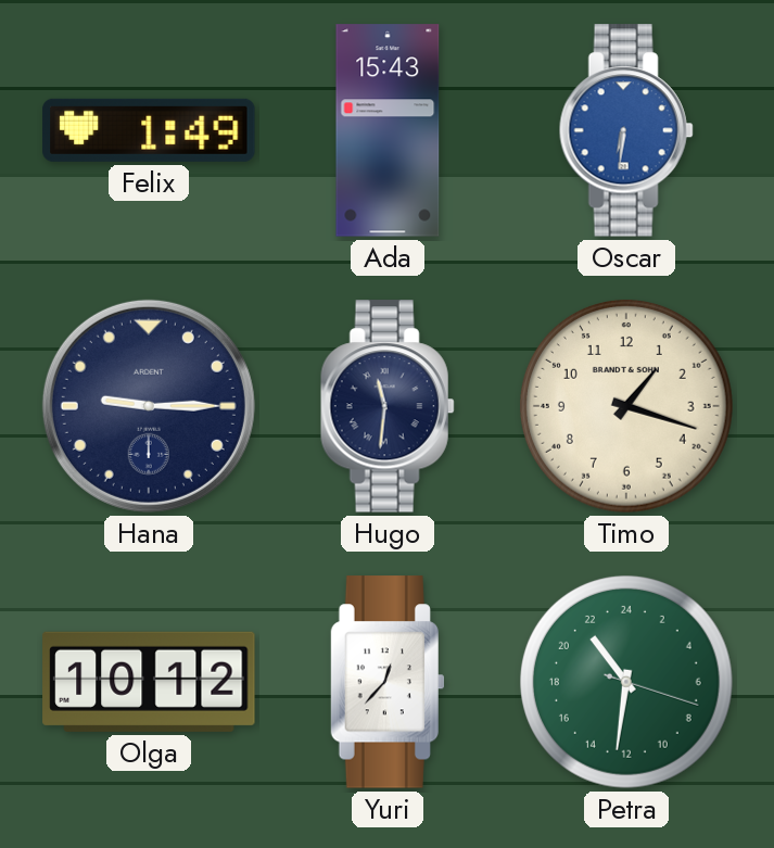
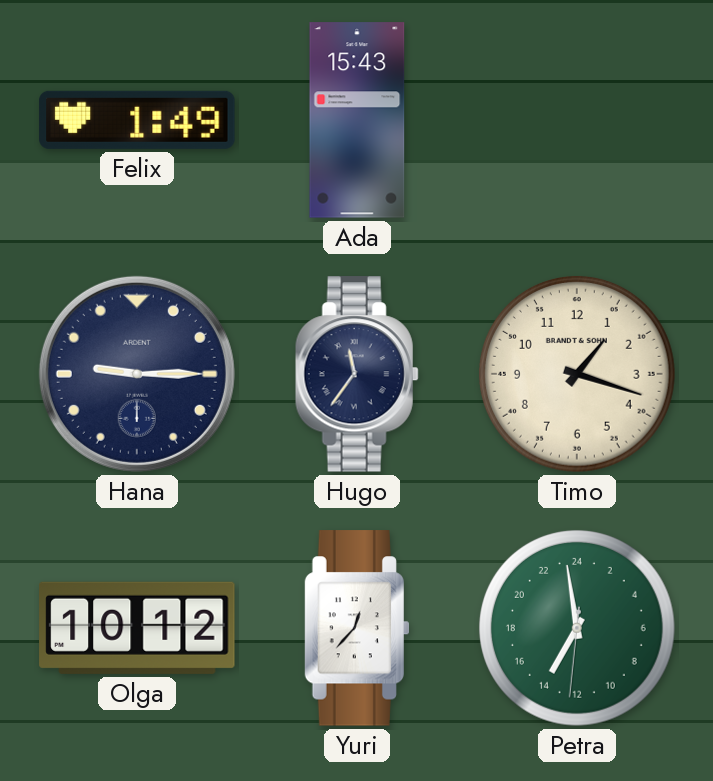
Oscar: 6:31 -> none
Hugo: 11:31 -> 11:36
Petra: 21:31 -> 13:58
